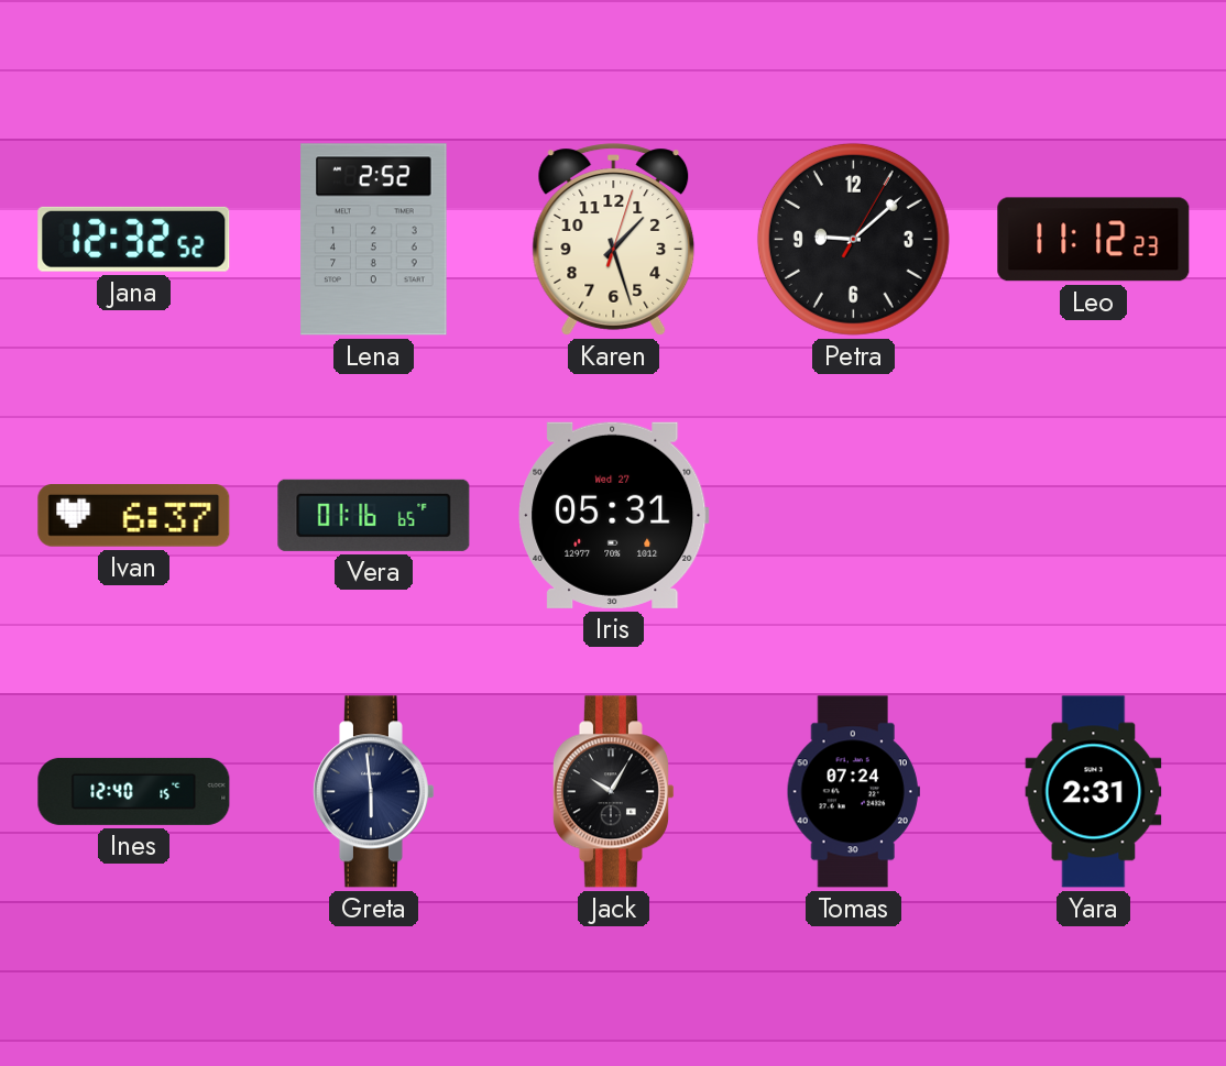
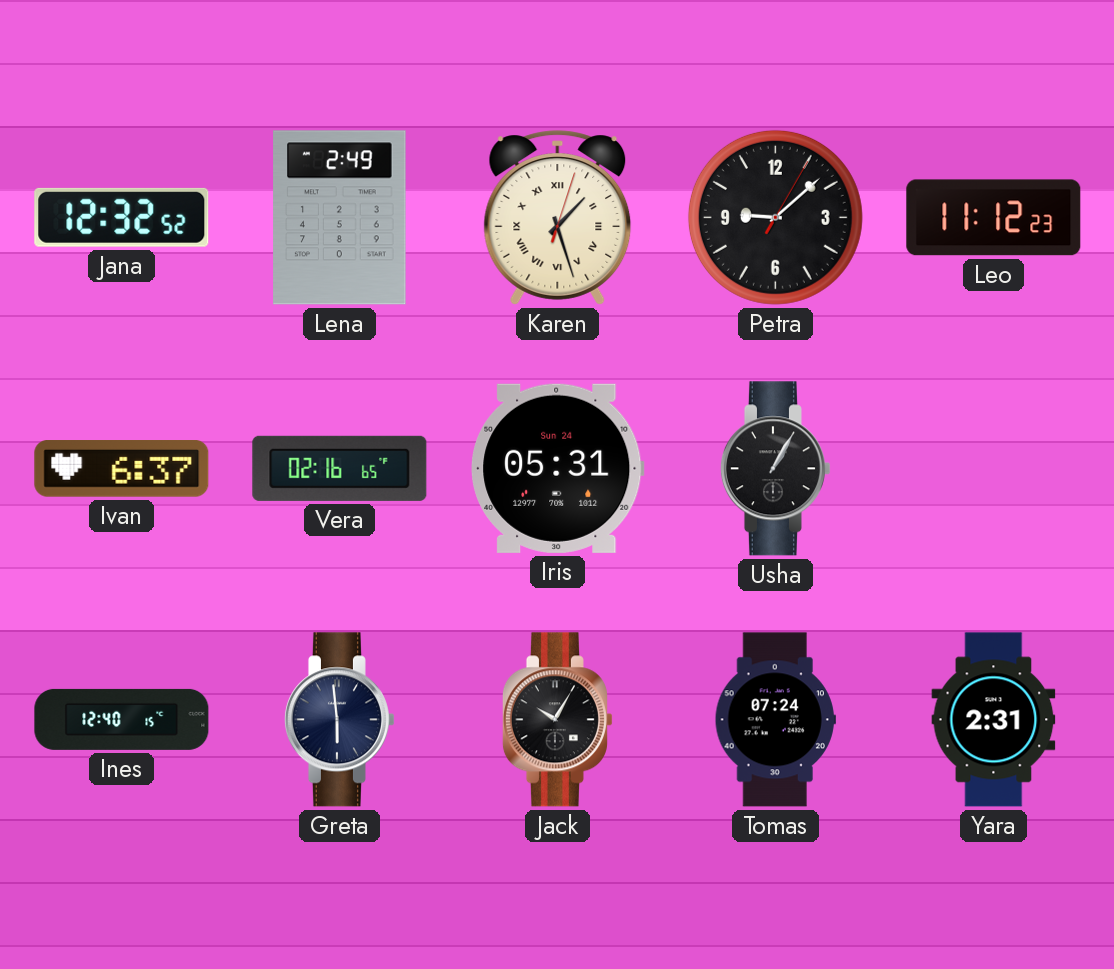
Lena: 2:52 -> 2:49
Karen numerals: Arabic -> Roman
Vera: 01:16 -> 02:16
Iris date: Wed 27 -> Sun 24
Usha: none -> 1:05
